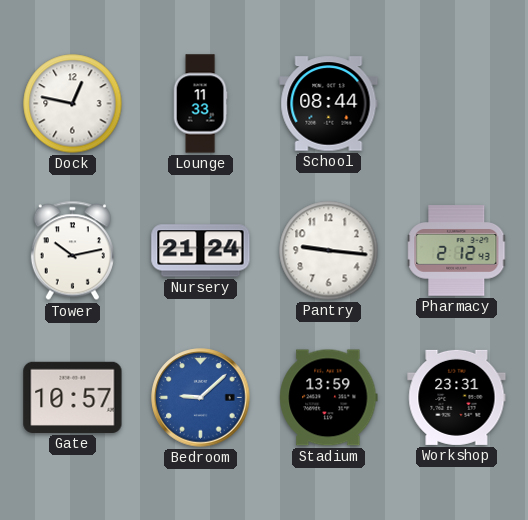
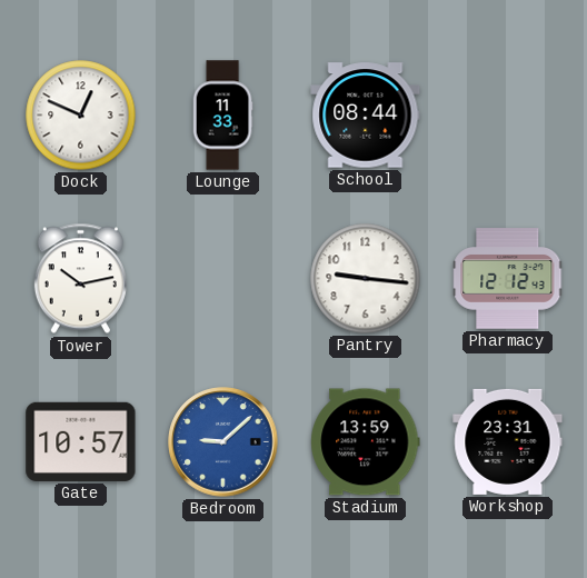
Dock: 12:47 -> 12:49
Nursery: 21:24 -> none
Pharmacy: 2:12 -> 12:12
